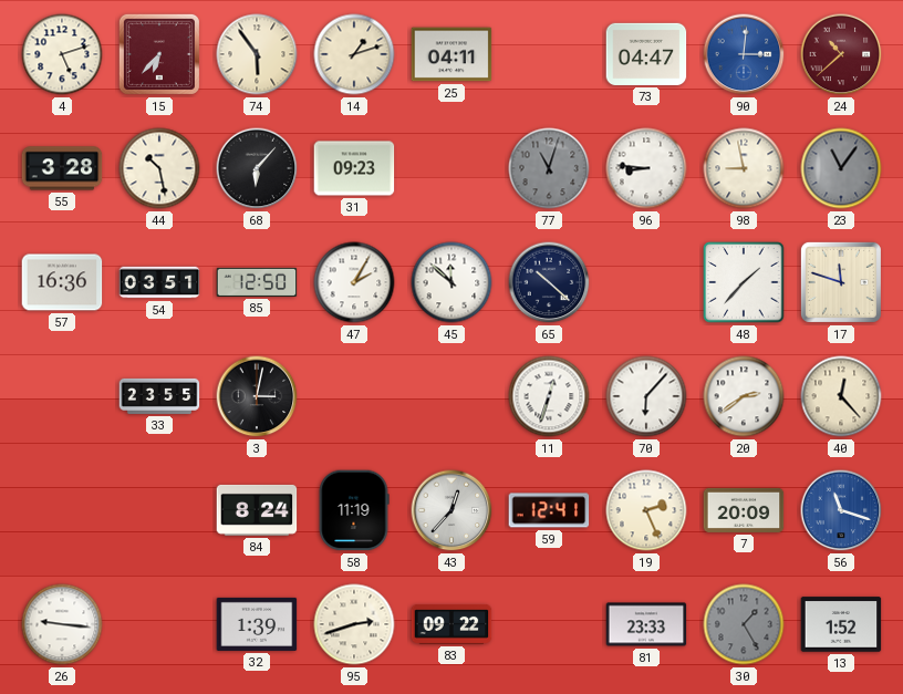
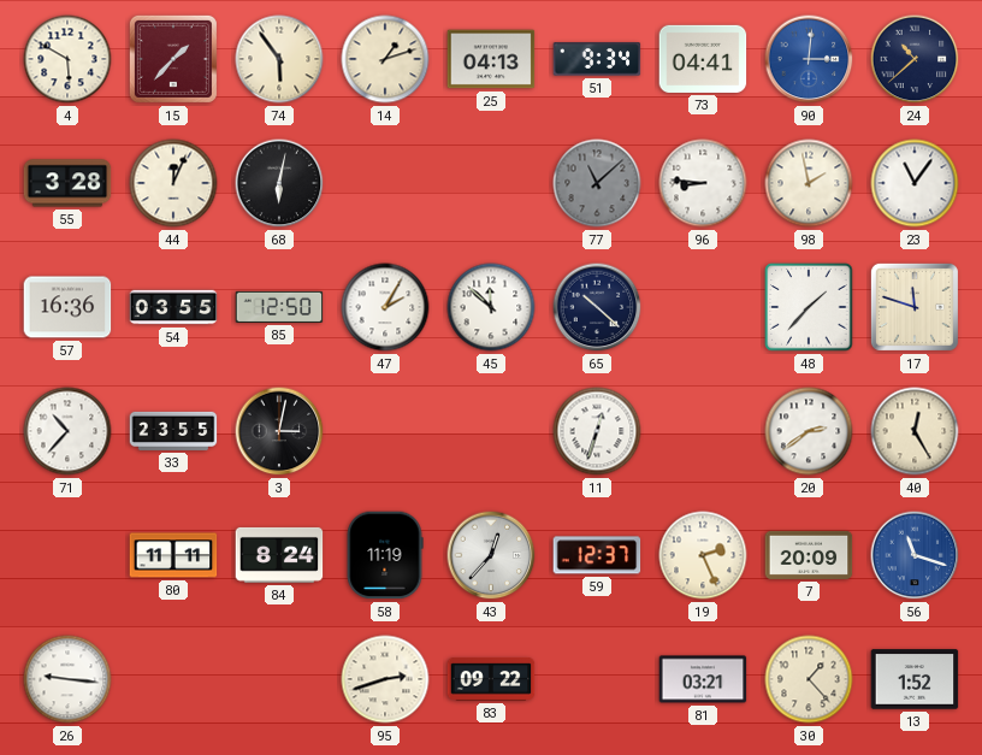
4: 5:12 -> 5:50
15: 6:37 -> 1:37
25: 04:11 -> 04:13
51: none -> 9:34
73: 04:47 -> 04:41
24 dial: burgundy -> navy
44: 10:28 -> 12:04
68: 6:07 -> 6:02
31: 09:23 -> none
77: 11:03 -> 11:08
98: 8:58 -> 1:58
23 dial: grey -> white
54: 03:51 -> 03:55
71: none -> 10:37
70: 6:07 -> none
40: 12:23 -> 12:25
80: none -> 11:11
59: 12:41 -> 12:37
32: 1:39 -> none
81: 23:33 -> 03:21
30: 1:25 -> 1:23
30 dial: grey -> cream
